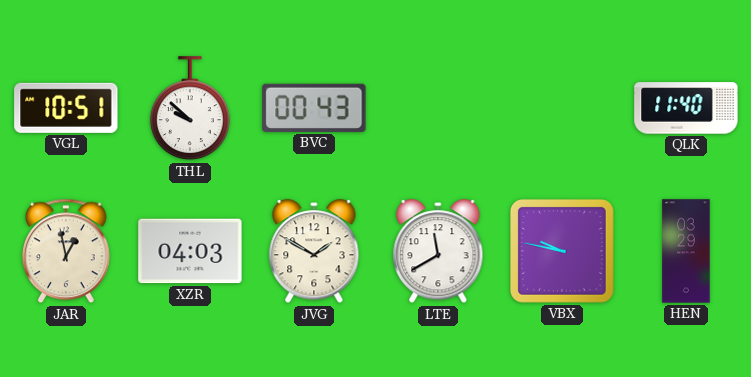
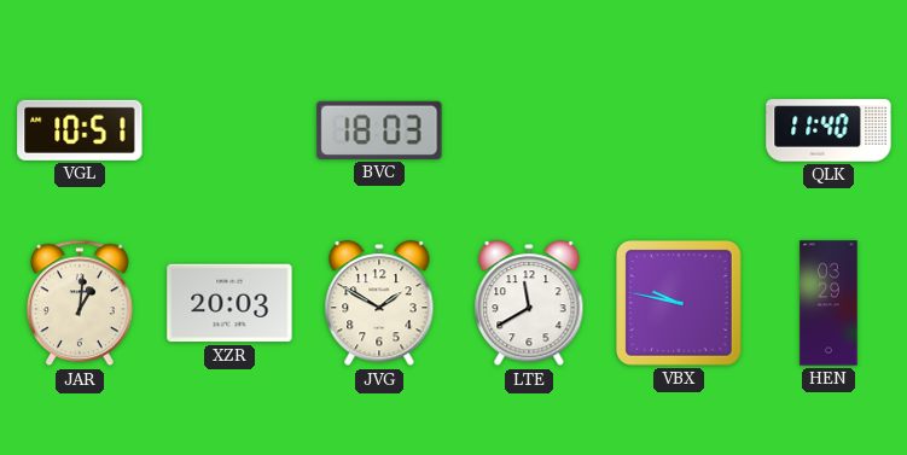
THL: 9:52 -> none
BVC: 00:43 -> 18:03
JAR: 12:58 -> 1:01
XZR: 04:03 -> 20:03
